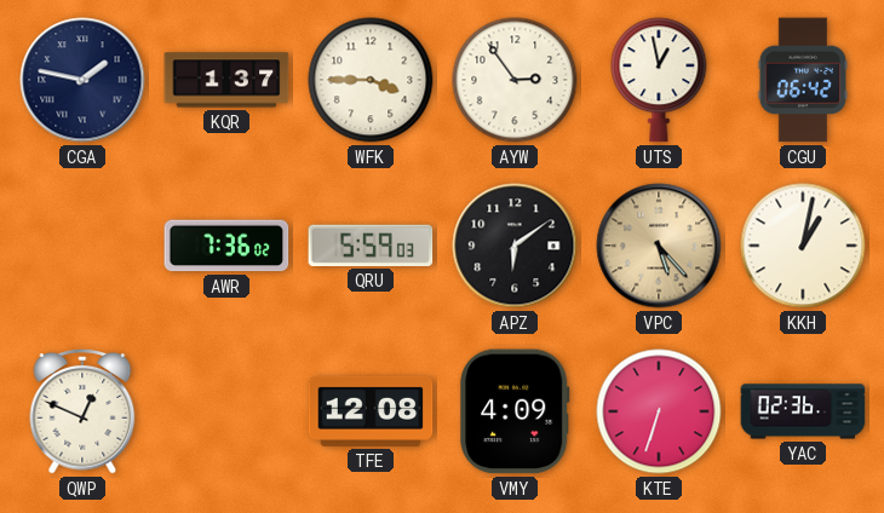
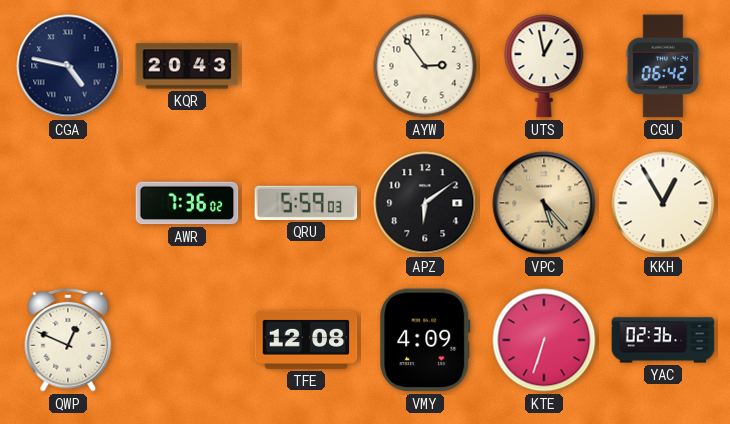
CGA: 1:47 -> 4:47
KQR: 1:37 -> 20:43
WFK: 3:45 -> none
KKH: 1:02 -> 12:55
